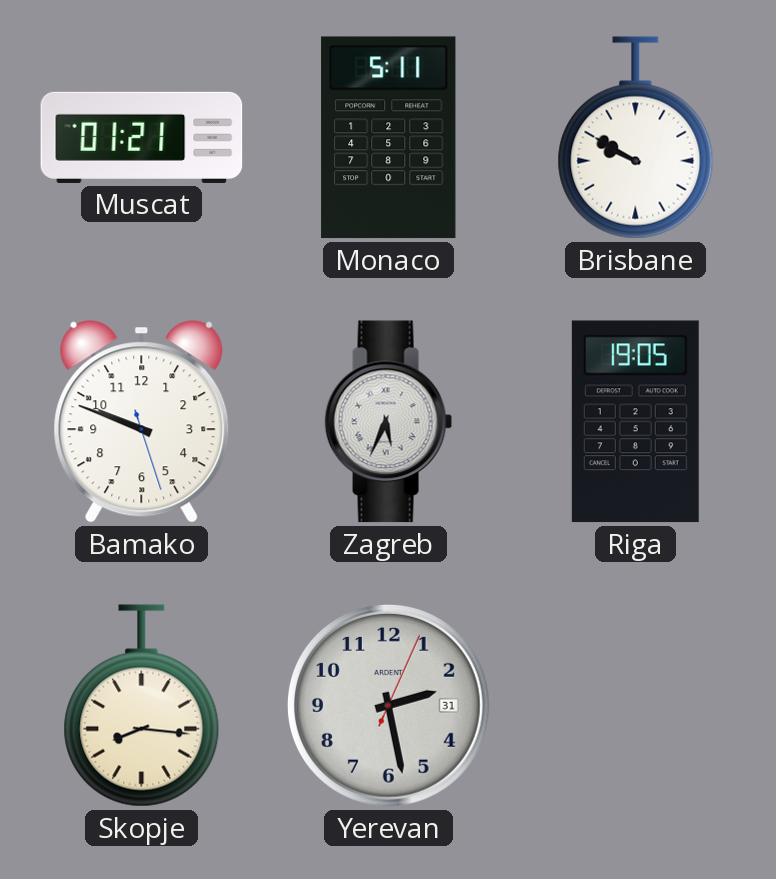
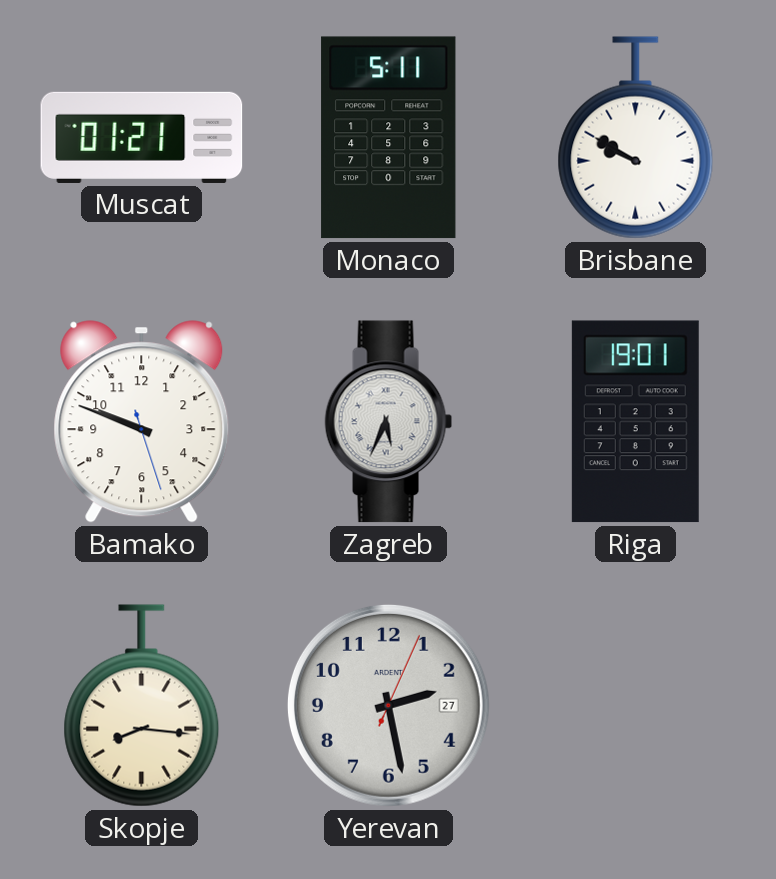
Riga: 19:05 -> 19:01
Yerevan date: 31 -> 27
